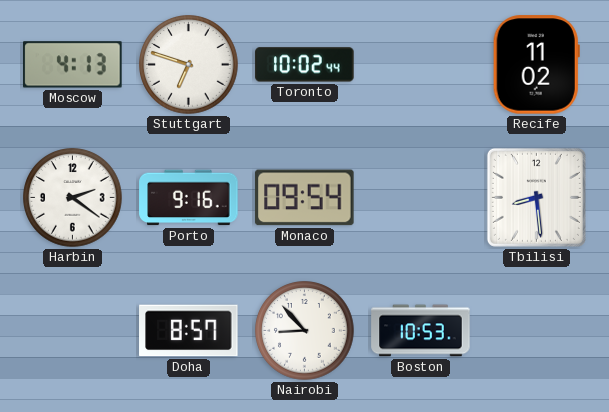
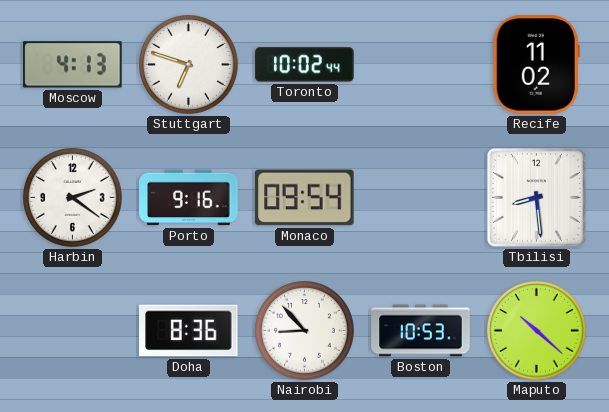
Doha: 8:57 -> 8:36
Maputo: none -> 10:22
